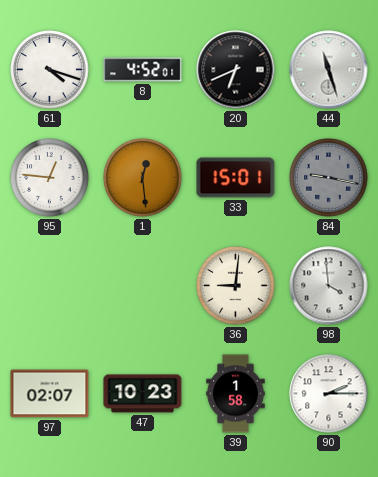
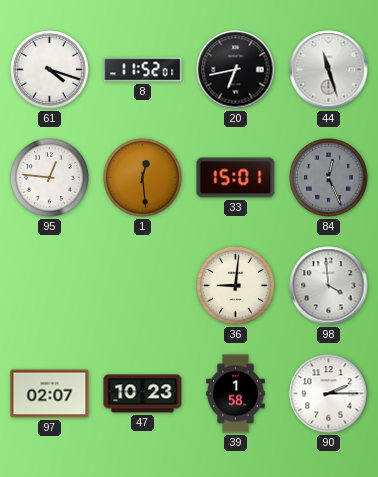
8: 4:52 -> 11:52
20: 6:41 -> 6:43
84: 9:17 -> 12:26
